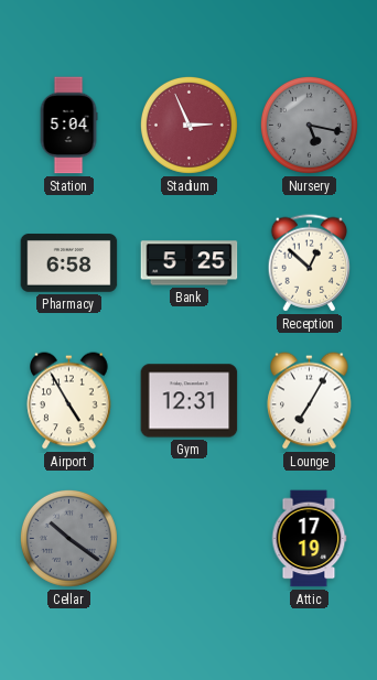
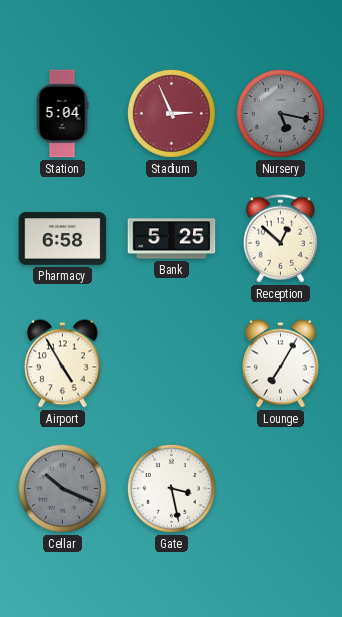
Gym: 12:31 -> none
Cellar: 10:21 -> 10:19
Gate: none -> 3:28
Attic: 17:19 -> none
